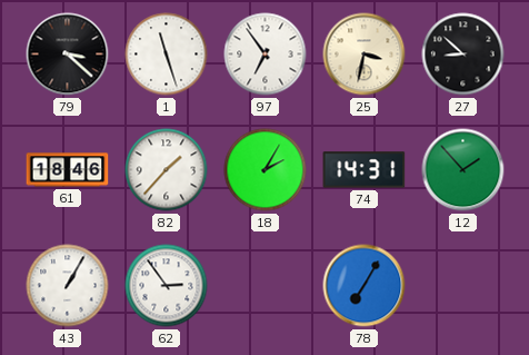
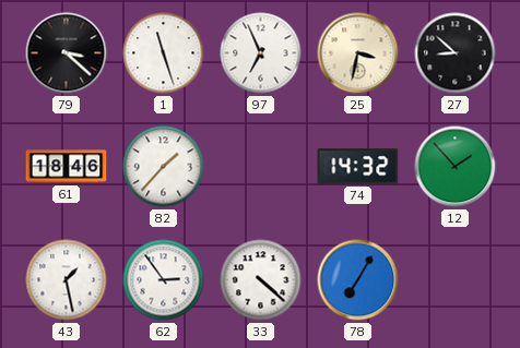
97: 6:54 -> 6:56
18: 2:05 -> none
74: 14:31 -> 14:32
43: 1:05 -> 1:28
33: none -> 4:22
